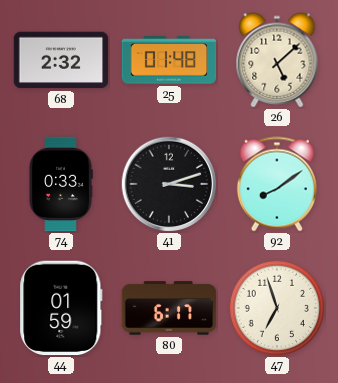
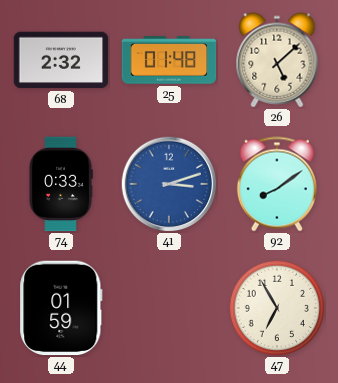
41 dial: black -> blue
80: 6:17 -> none
47: 6:57 -> 6:55
